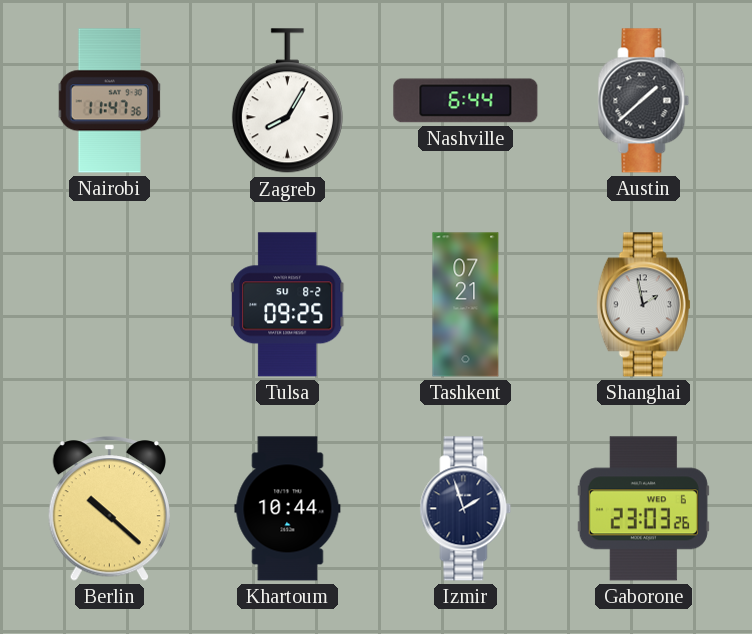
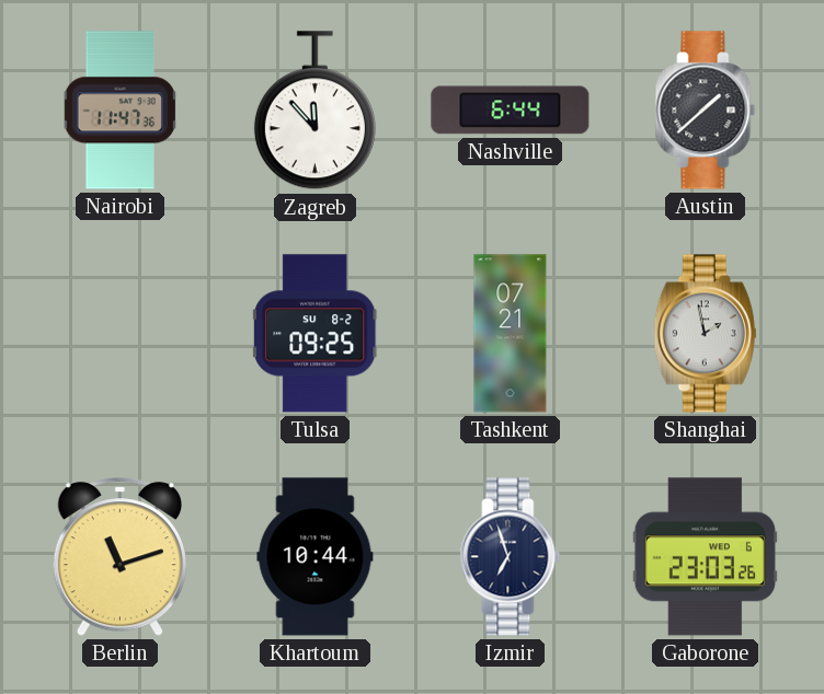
Zagreb: 8:05 -> 11:53
Berlin: 10:22 -> 11:12
Izmir: 1:57 -> 6:57
